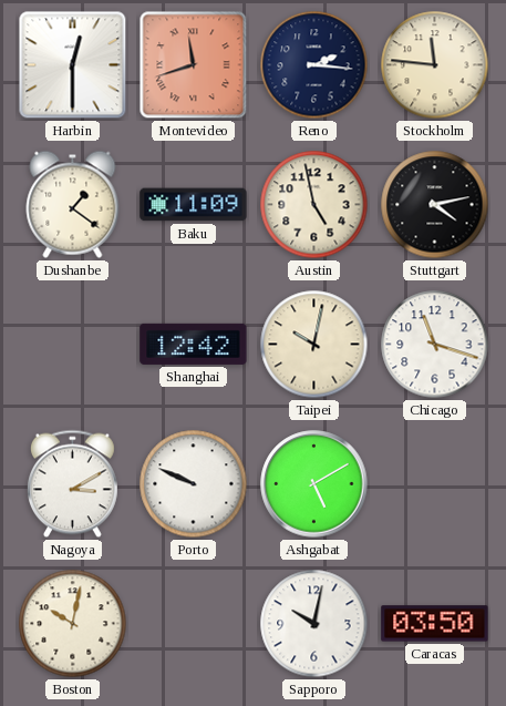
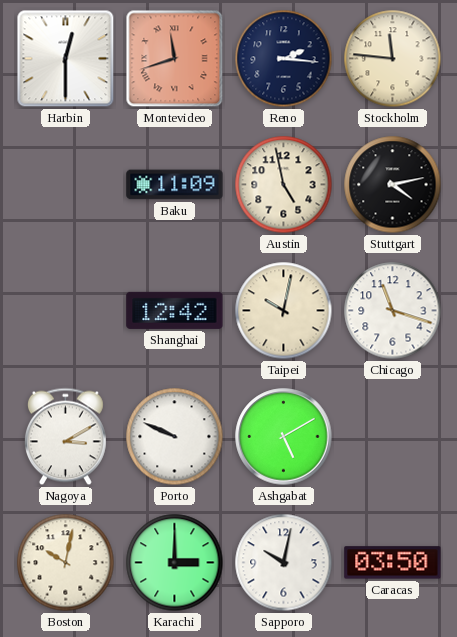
Dushanbe: 1:21 -> none
Karachi: none -> 3:00
